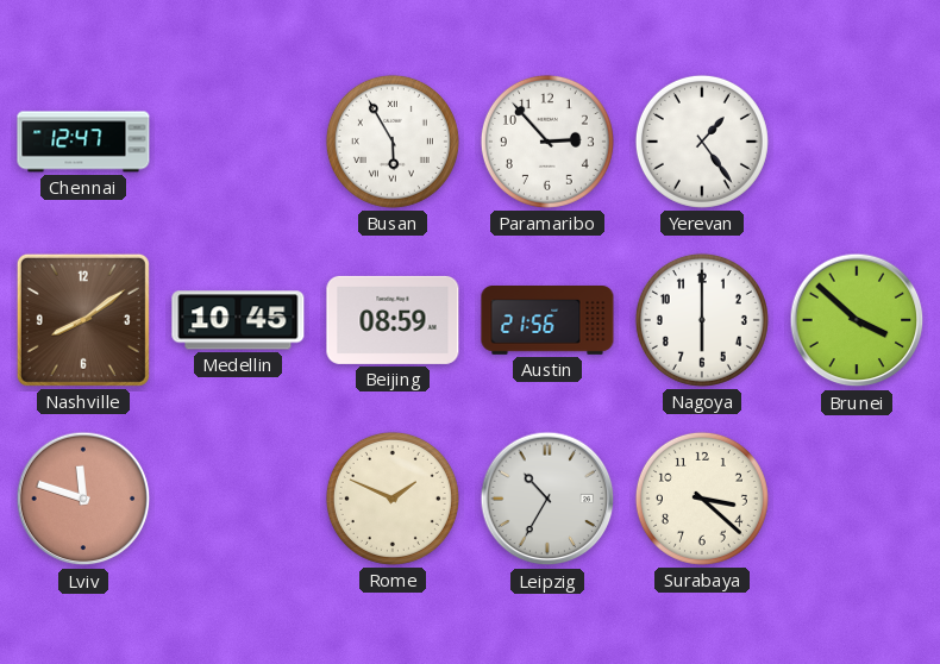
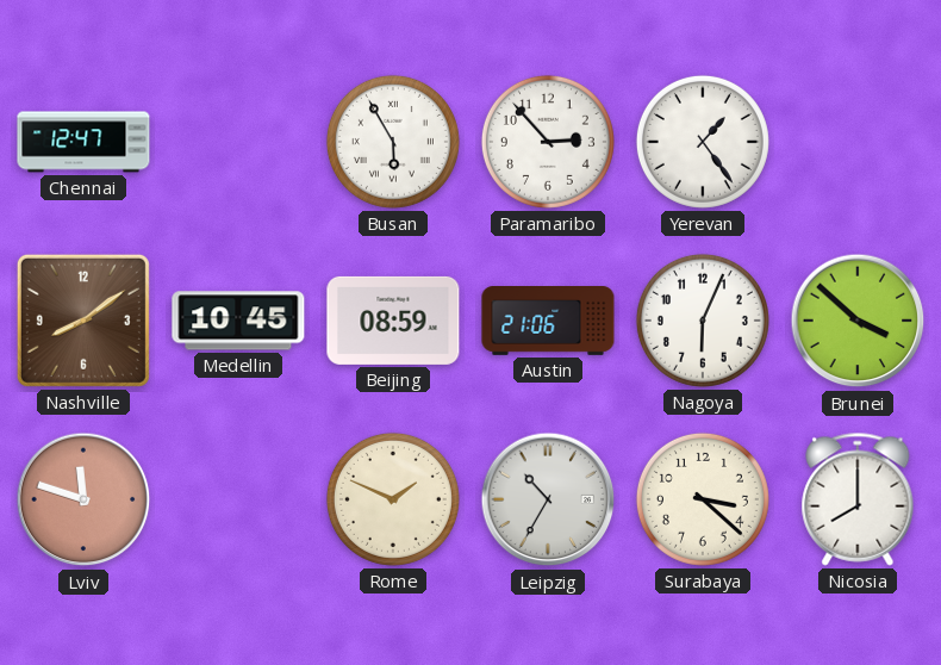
Austin: 21:56 -> 21:06
Nagoya: 6:00 -> 6:04
Nicosia: none -> 8:00
